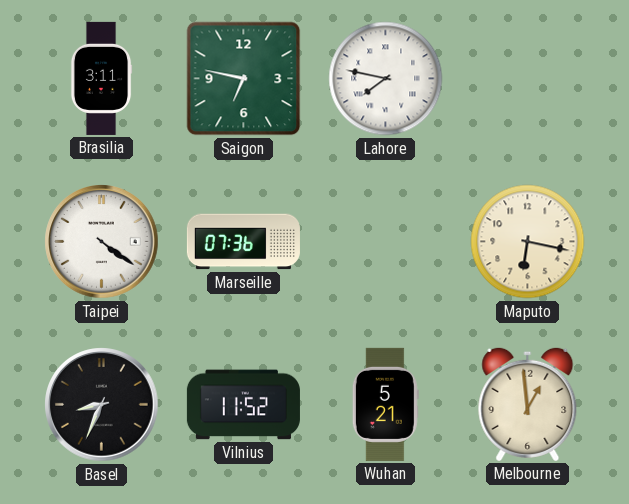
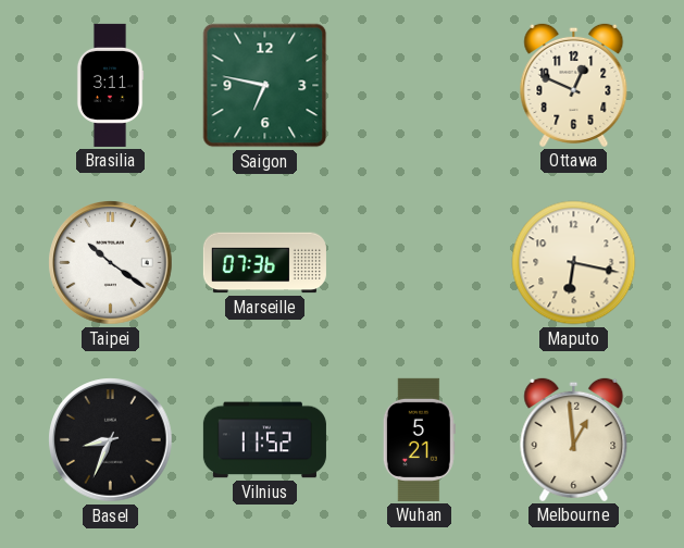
Lahore: 7:47 -> none
Ottawa: none -> 12:49
Taipei: 4:21 -> 10:21
